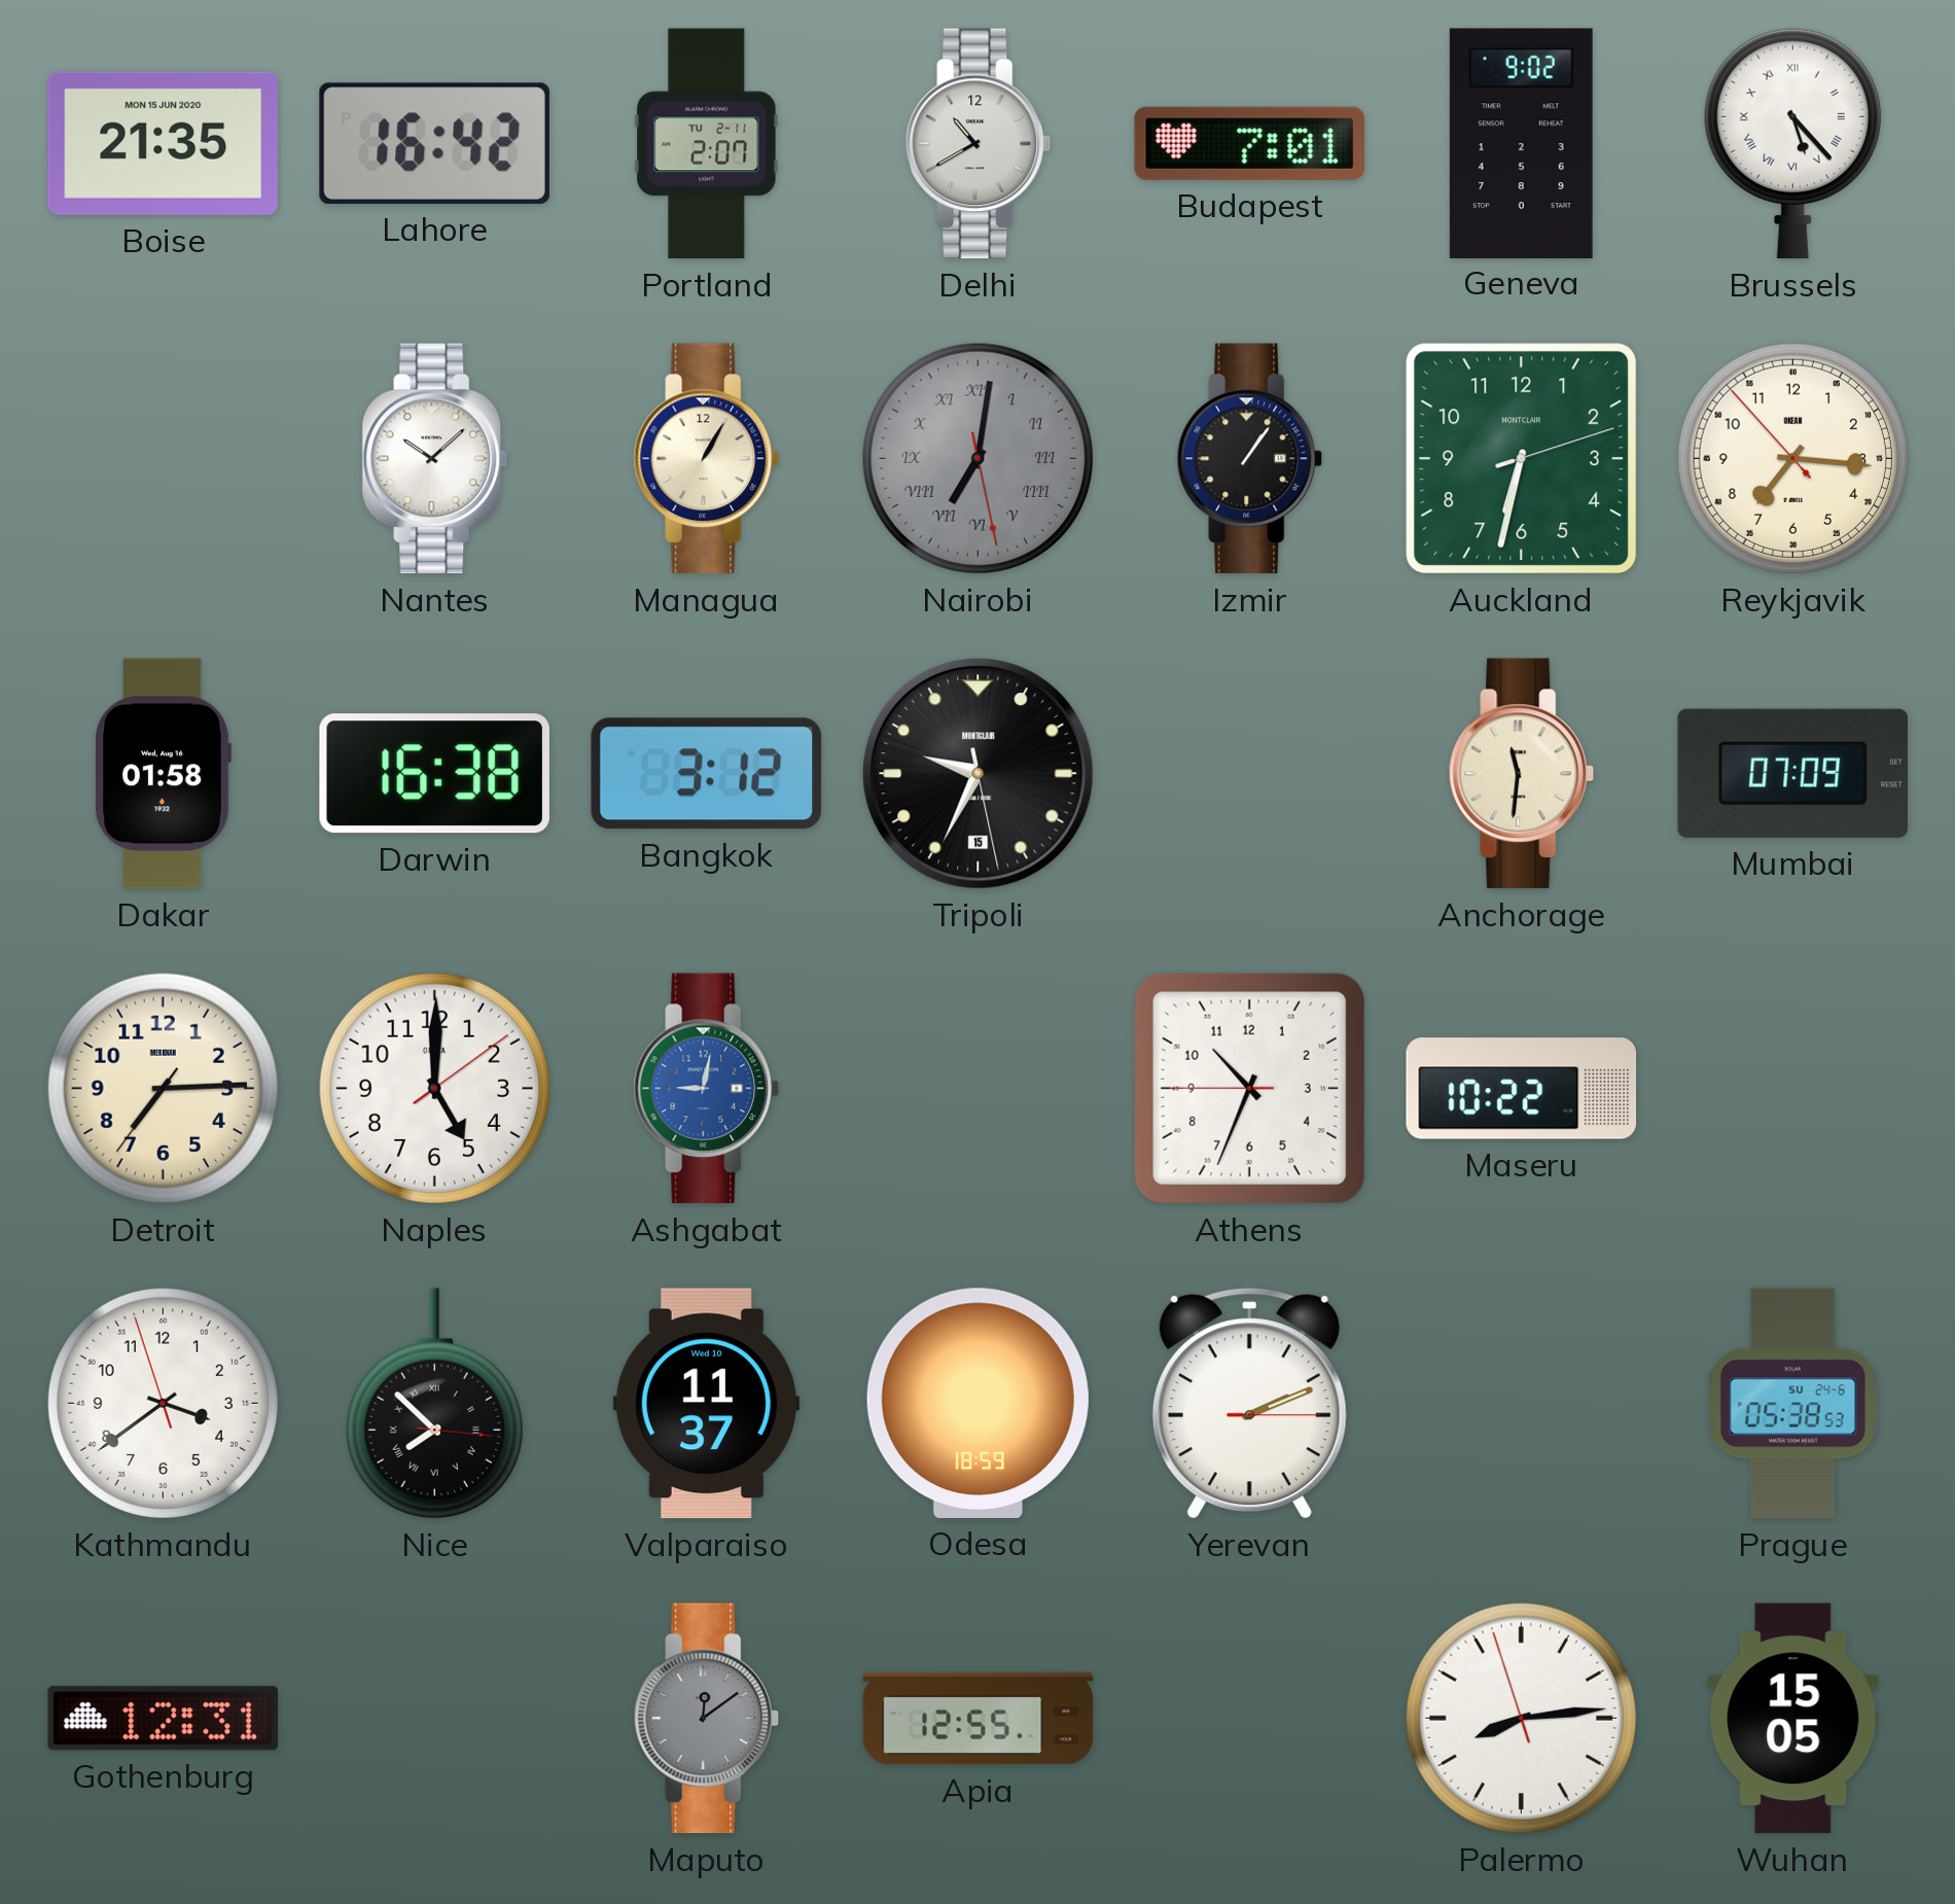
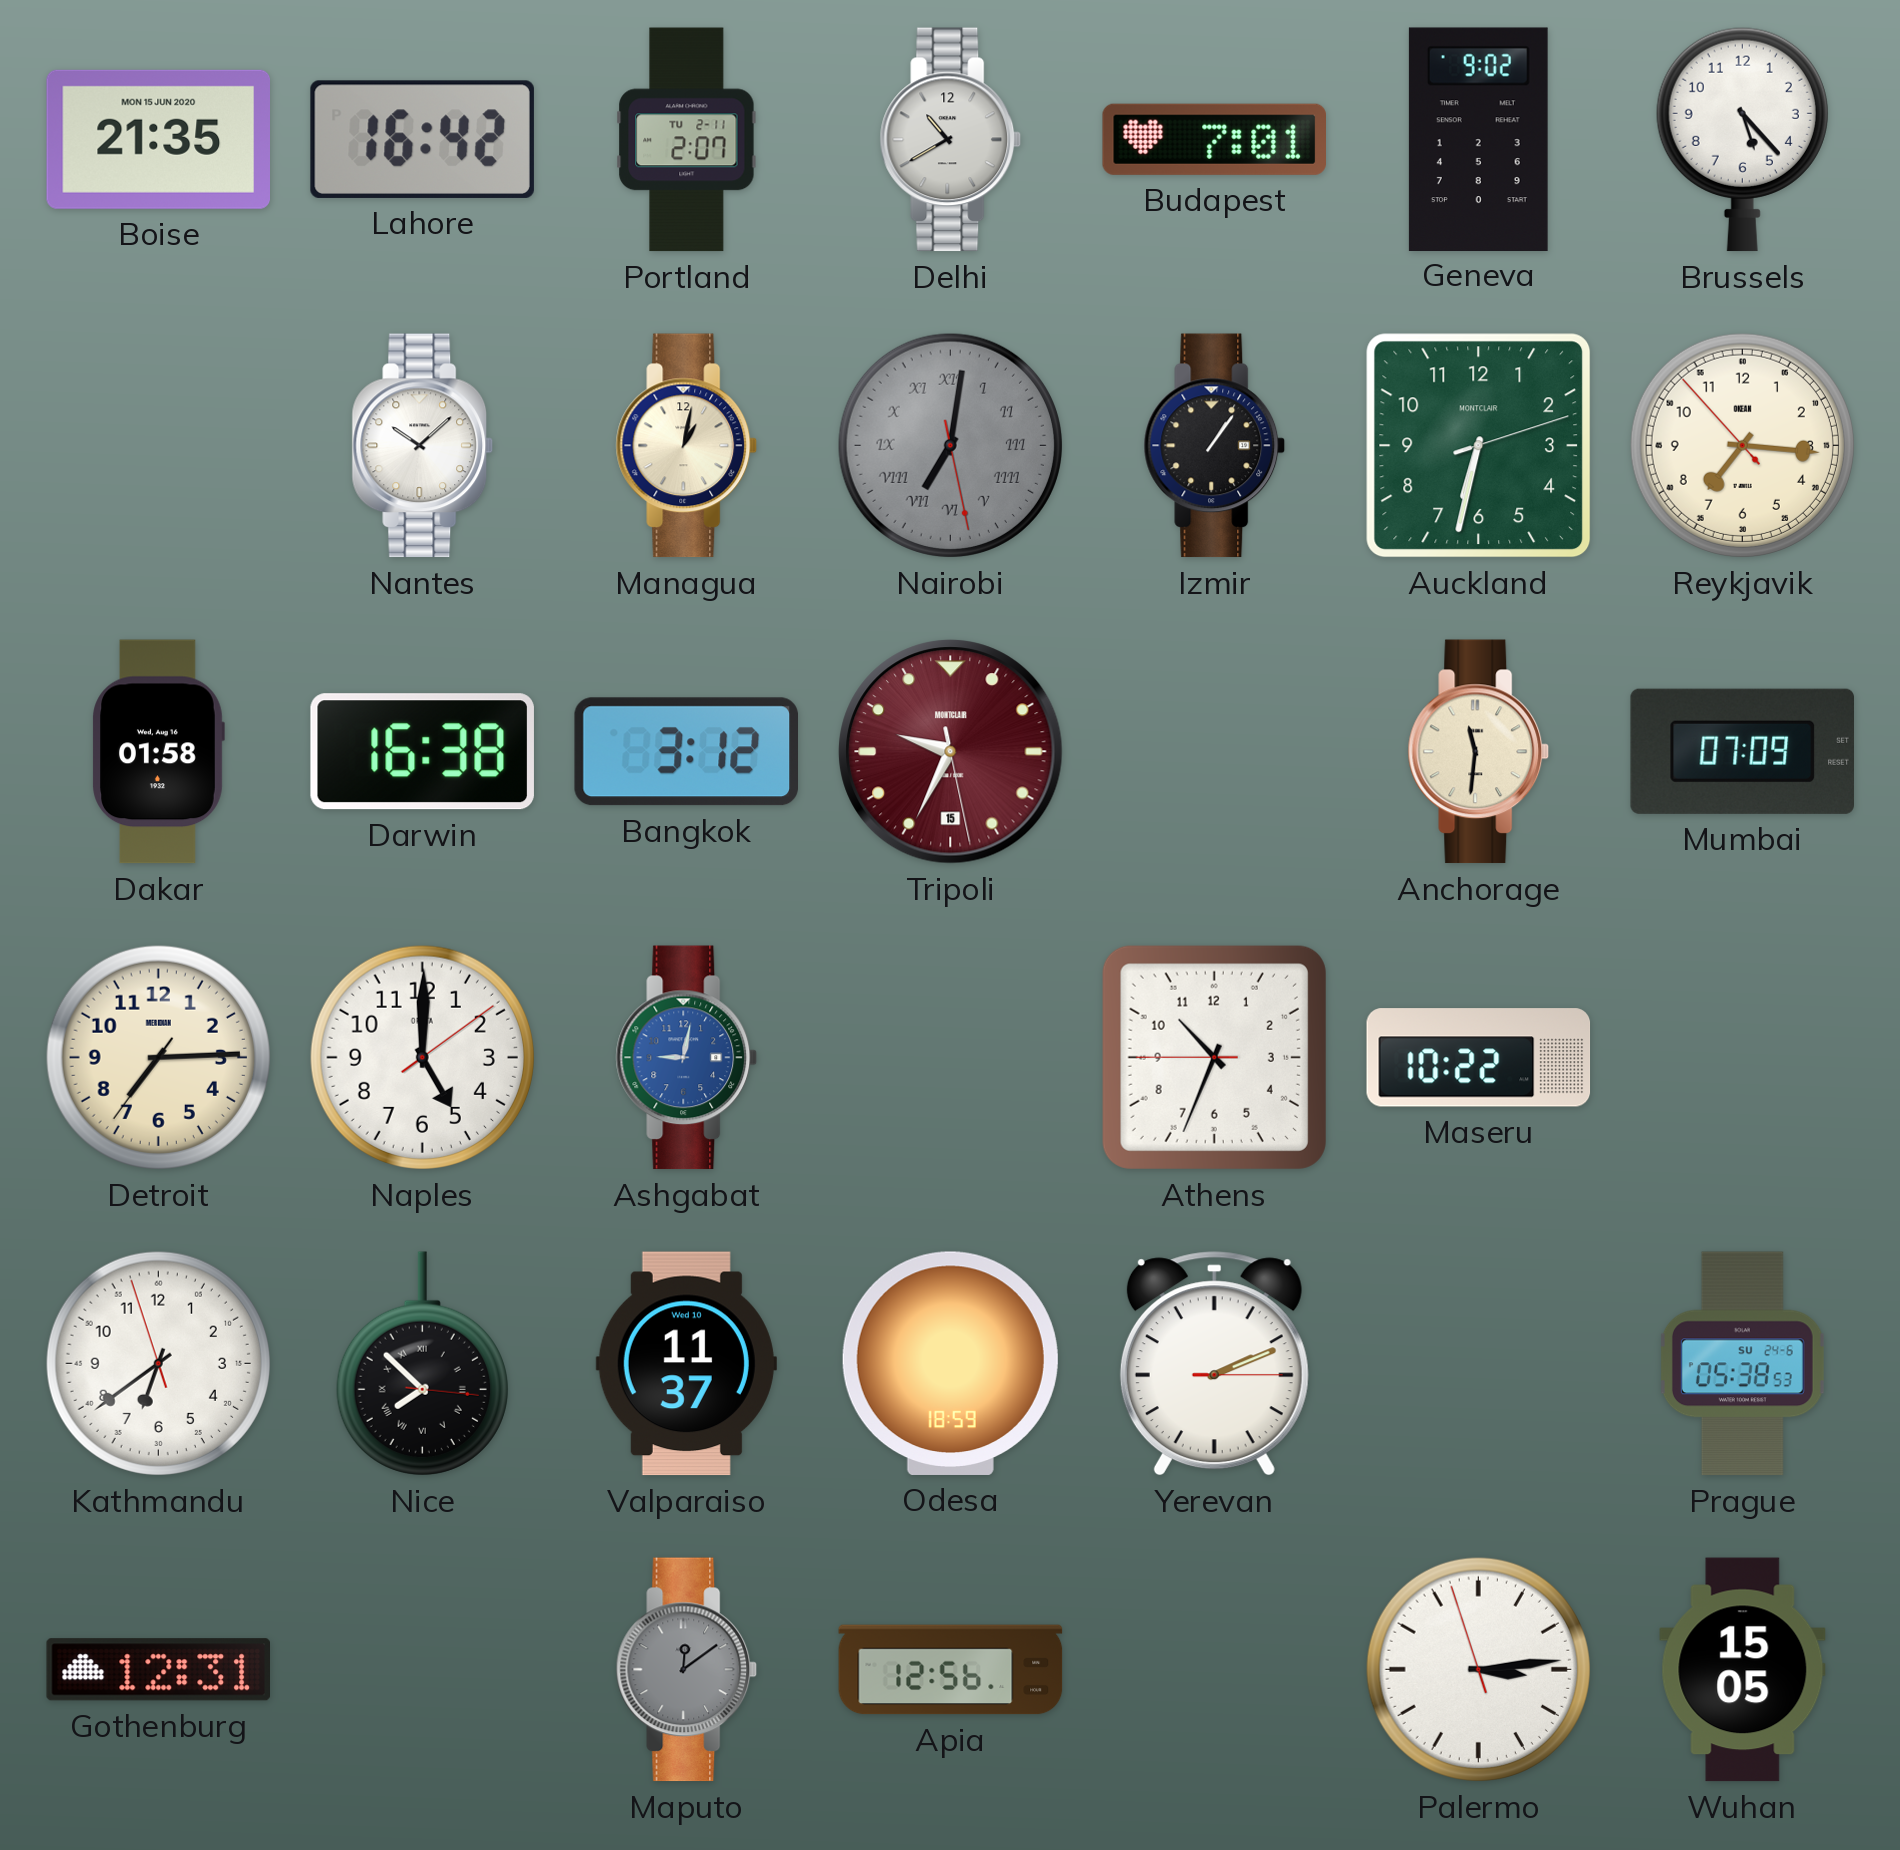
Brussels numerals: Roman -> Arabic
Managua: 1:05 -> 1:02
Tripoli dial: black -> burgundy
Kathmandu: 3:38 -> 6:38
Apia: 12:55 -> 12:56
Palermo: 8:13 -> 3:13
